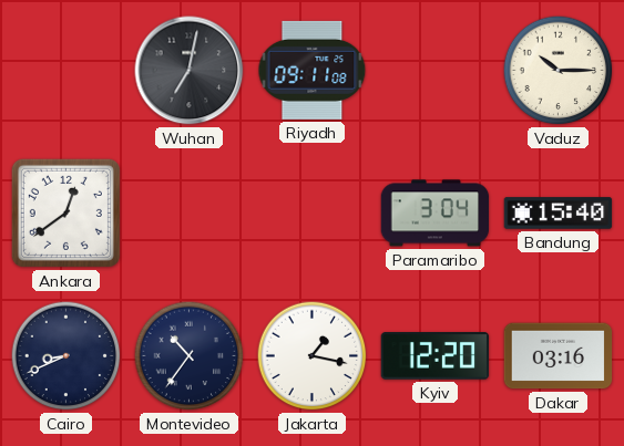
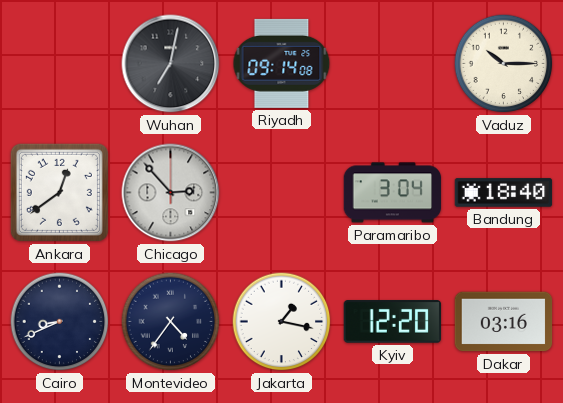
Riyadh: 09:11 -> 09:14
Chicago: none -> 2:53
Bandung: 15:40 -> 18:40
Montevideo: 10:36 -> 4:36
